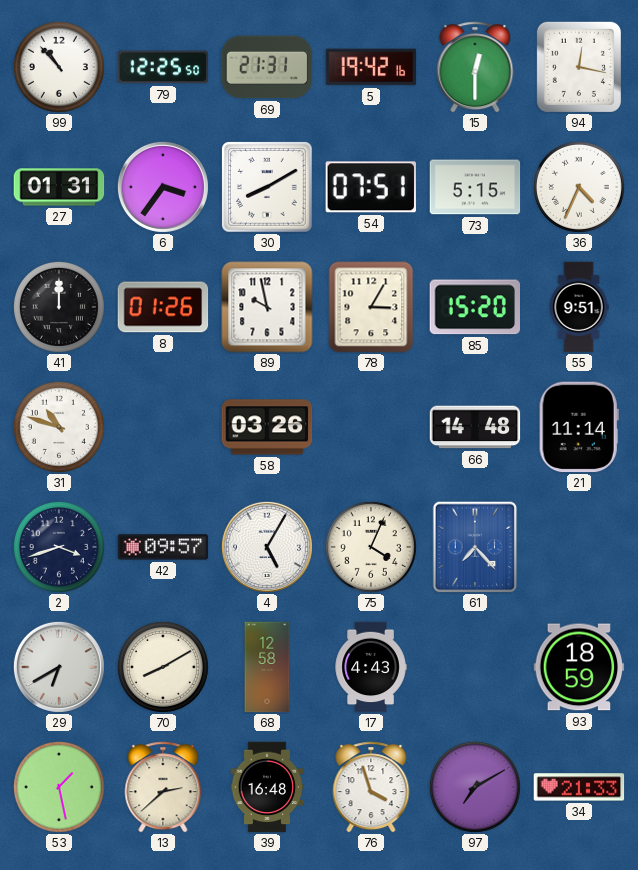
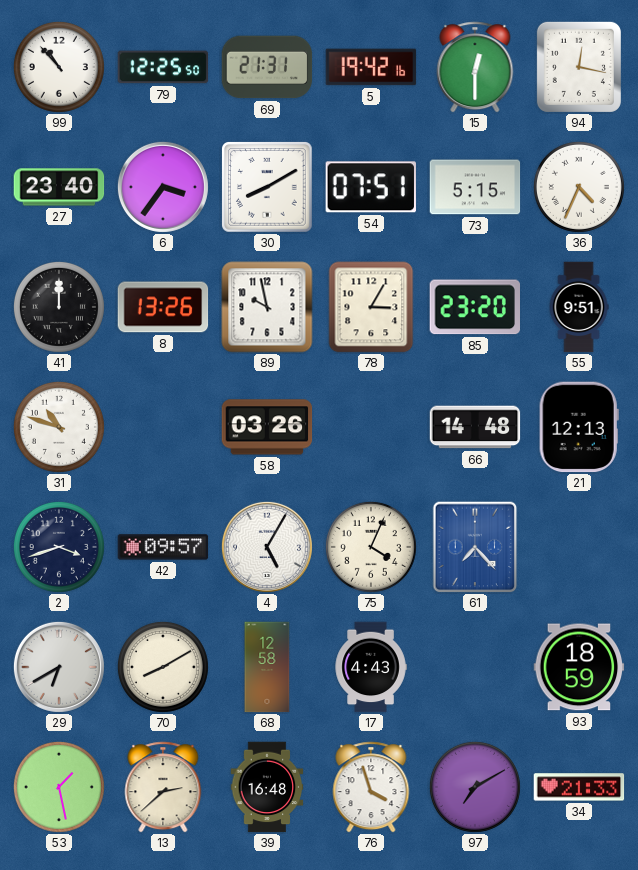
27: 01:31 -> 23:40
8: 01:26 -> 13:26
85: 15:20 -> 23:20
21: 11:14 -> 12:13
